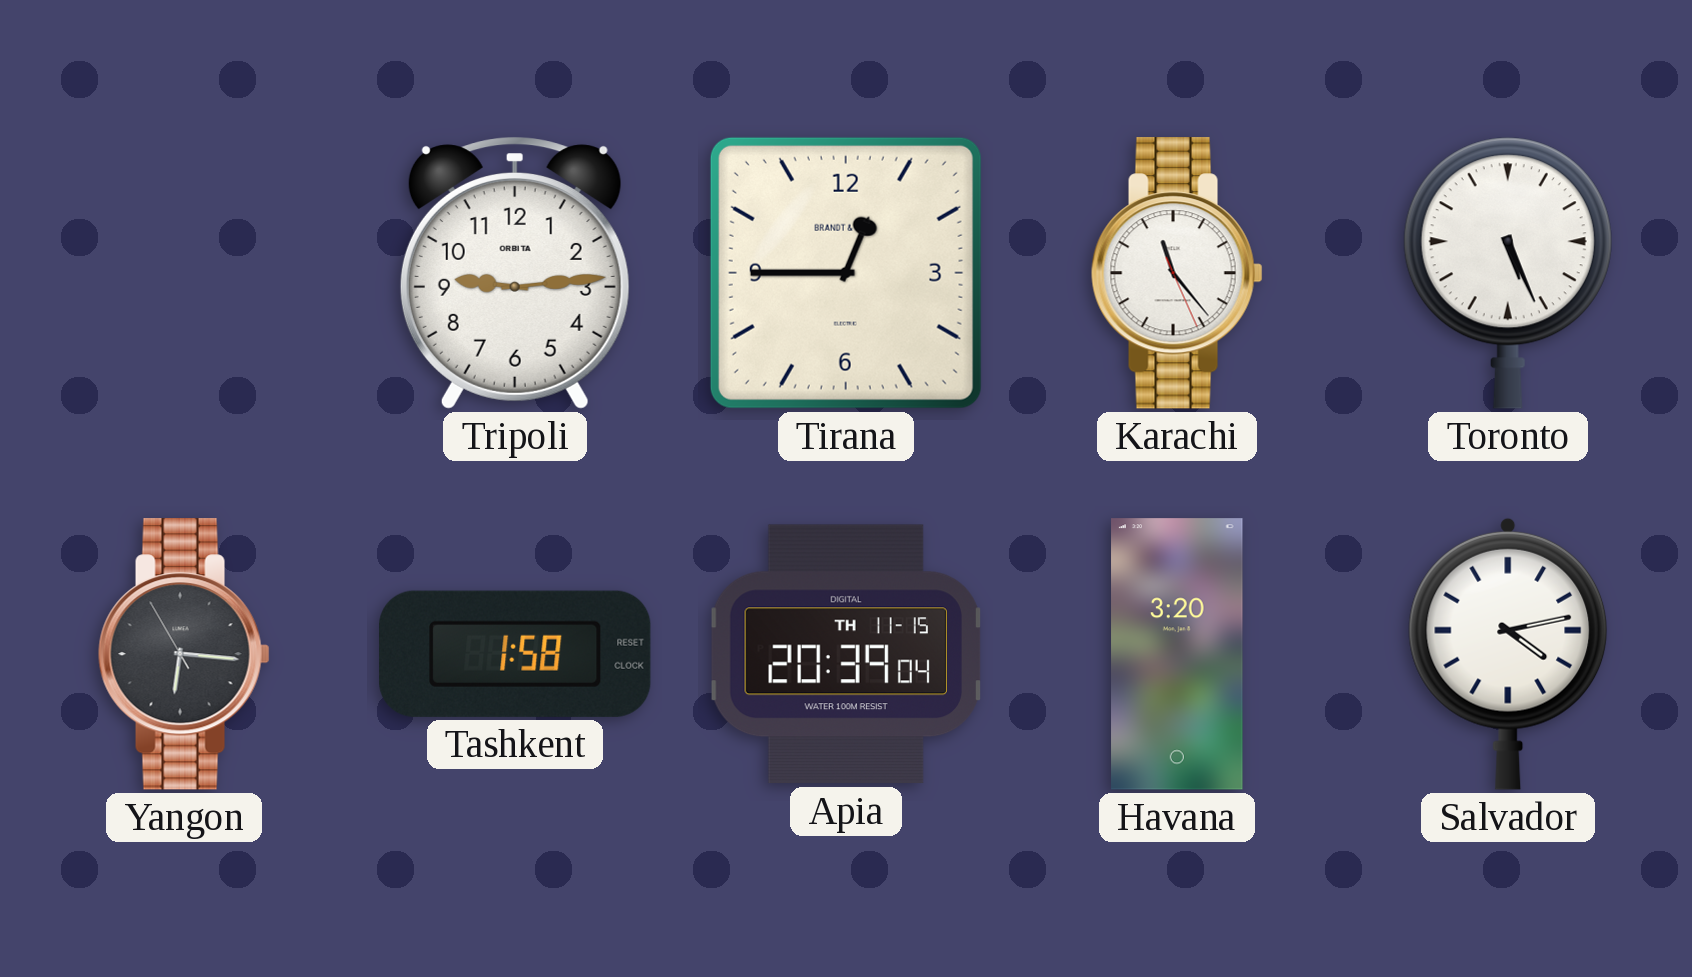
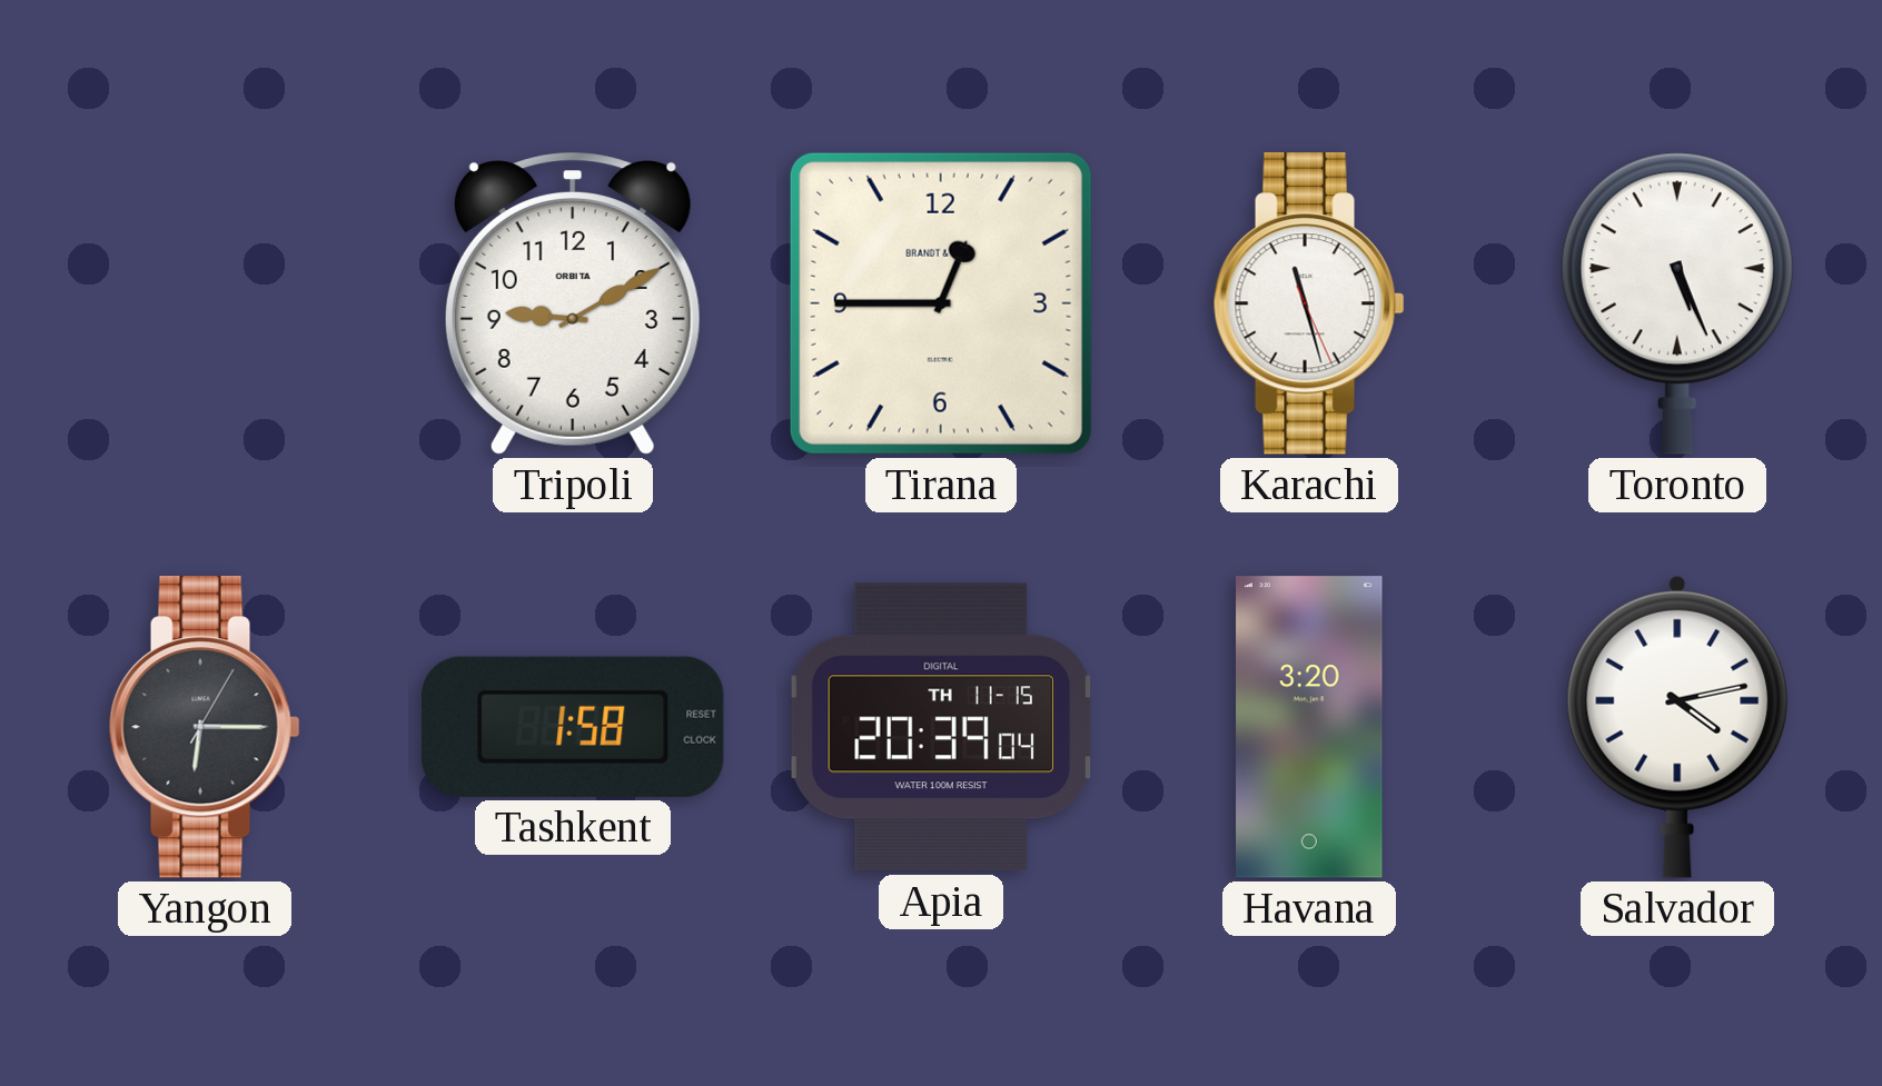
Tripoli: 9:14 -> 9:10
Karachi: 11:23 -> 11:27
Yangon: 6:15:55 -> 6:15:05
